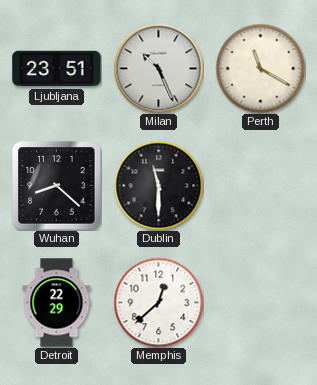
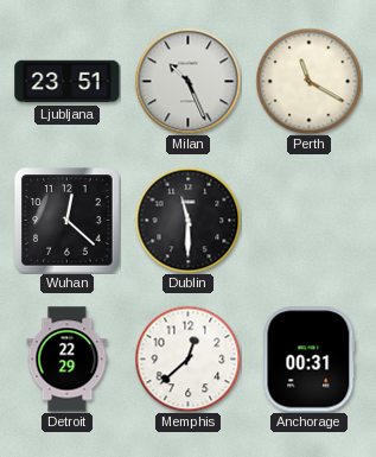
Wuhan: 8:22 -> 12:22
Anchorage: none -> 00:31
